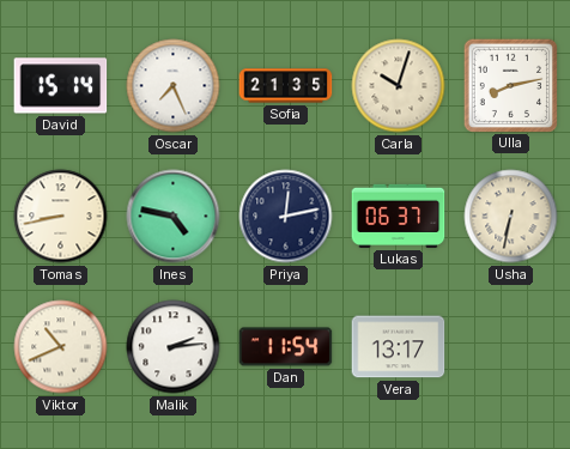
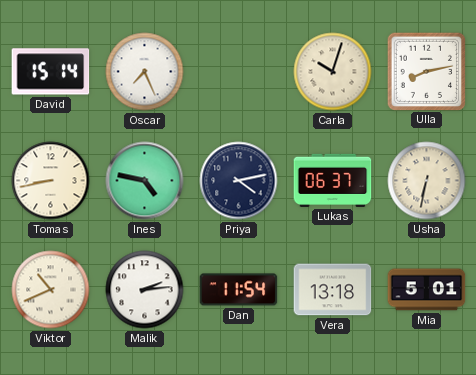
Sofia: 21:35 -> none
Priya: 12:13 -> 4:13
Vera: 13:17 -> 13:18
Mia: none -> 5:01
